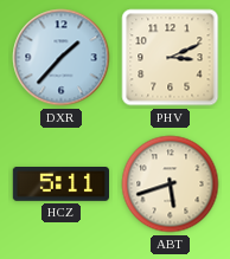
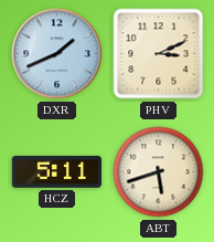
DXR: 1:37 -> 1:41
